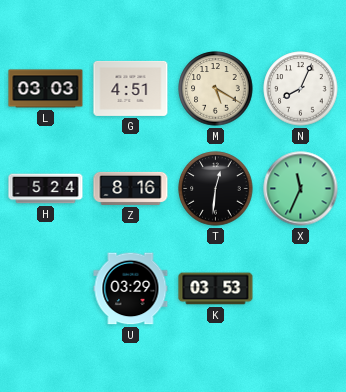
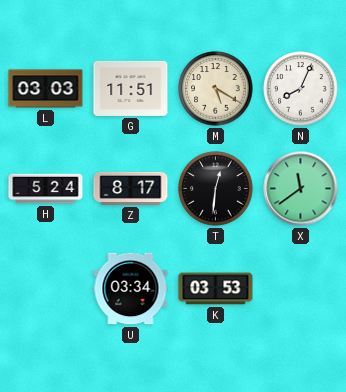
G: 4:51 -> 11:51
Z: 8:16 -> 8:17
X: 11:34 -> 11:39
U: 03:29 -> 03:34
